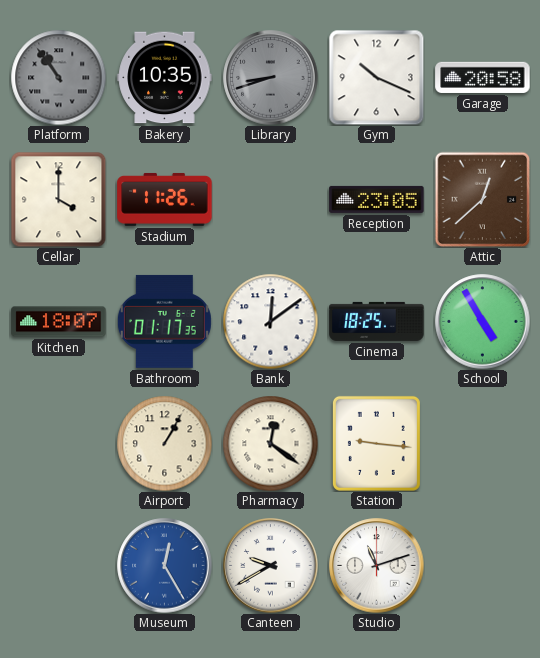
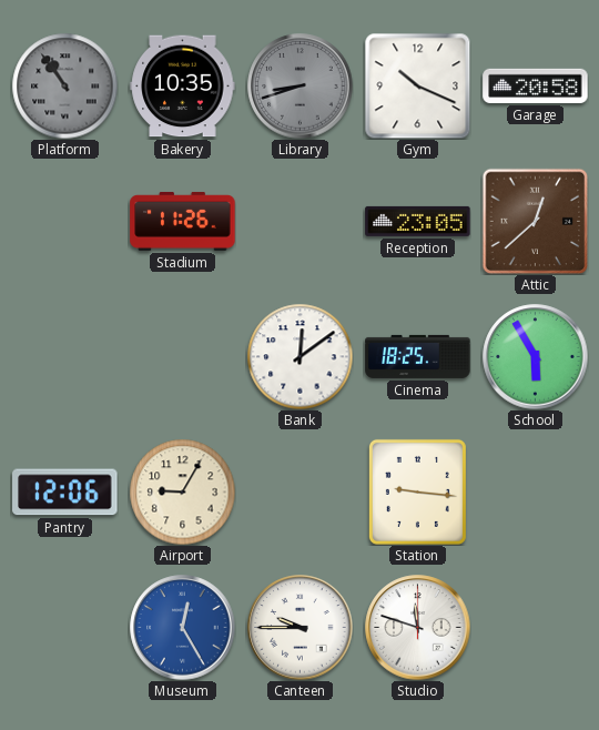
Cellar: 4:00 -> none
Kitchen: 18:07 -> none
Bathroom: 01:17 -> none
School: 4:55 -> 5:55
Pantry: none -> 12:06
Airport: 1:05 -> 9:05
Pharmacy: 12:21 -> none
Canteen: 9:40 -> 9:45
Studio: 11:12 -> 11:48
